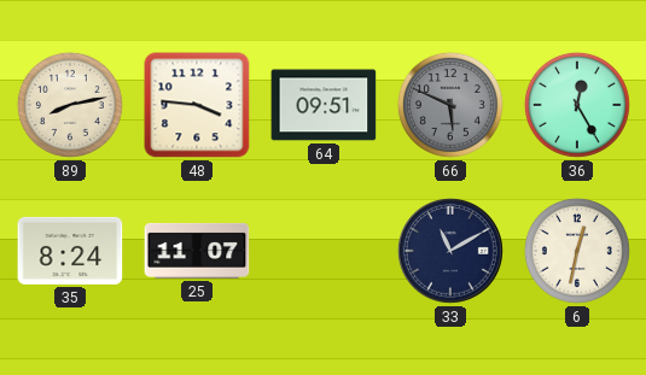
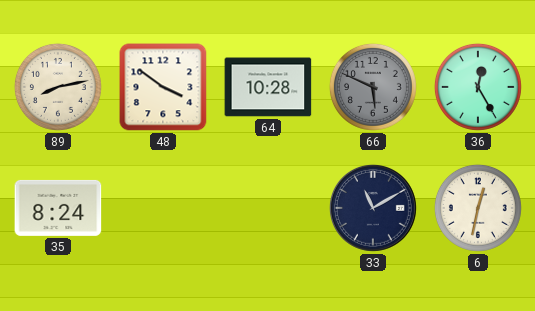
48: 3:46 -> 3:51
64: 09:51 -> 10:28
25: 11:07 -> none
